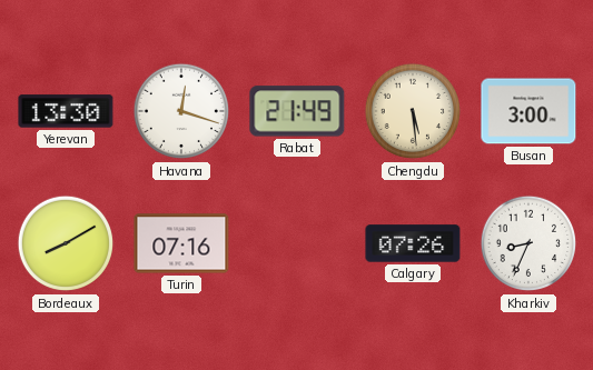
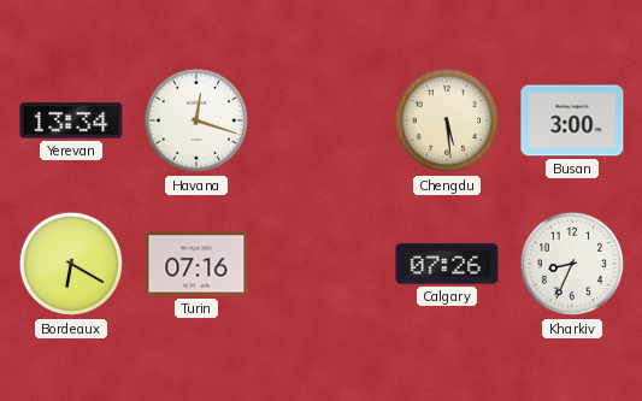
Yerevan: 13:30 -> 13:34
Rabat: 21:49 -> none
Bordeaux: 8:10 -> 6:20
